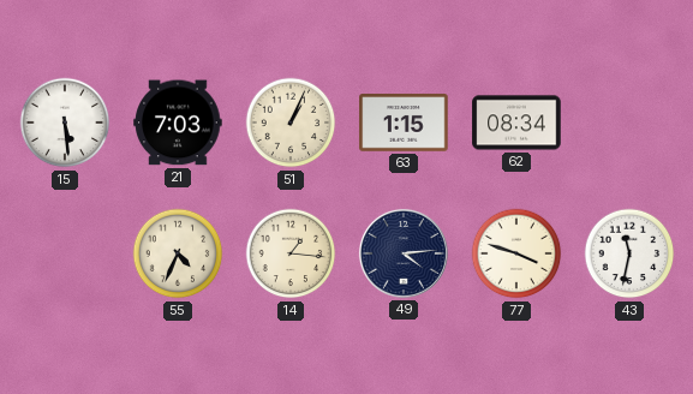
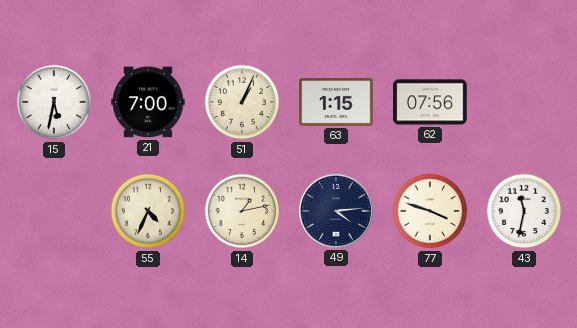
15: 5:29 -> 5:32
21: 7:03 -> 7:00
62: 08:34 -> 07:56
14: 1:16 -> 1:13
